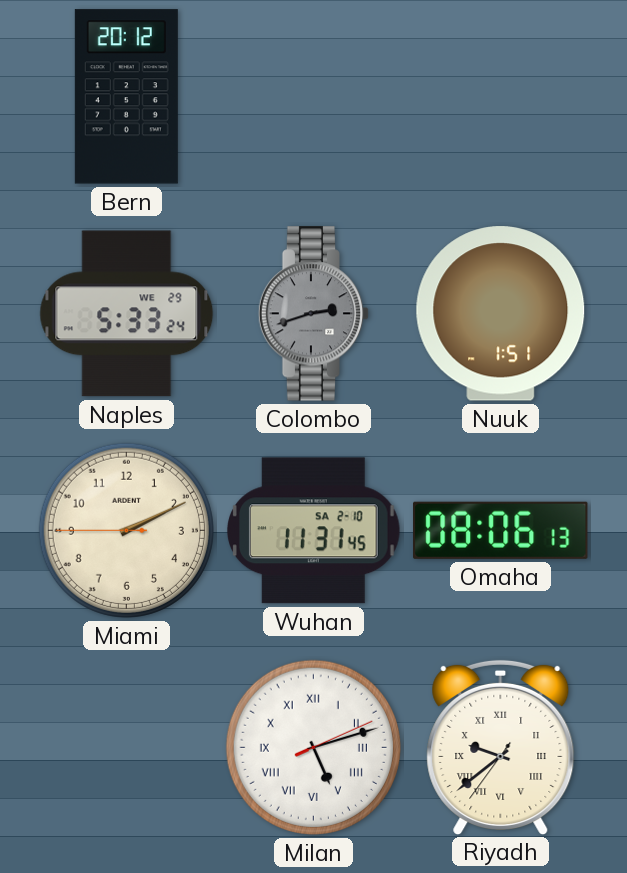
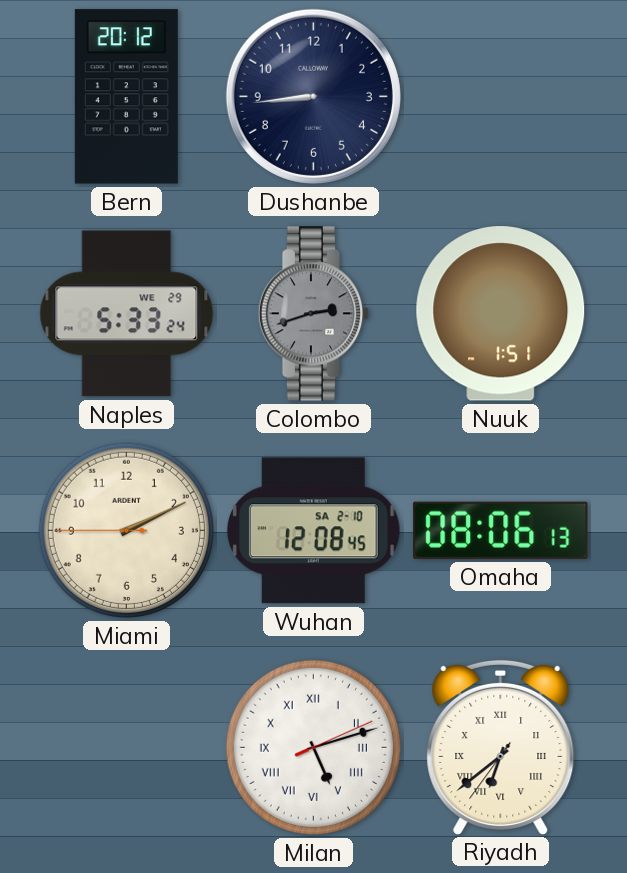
Dushanbe: none -> 8:44
Wuhan: 11:31 -> 12:08
Riyadh: 9:38 -> 6:38
